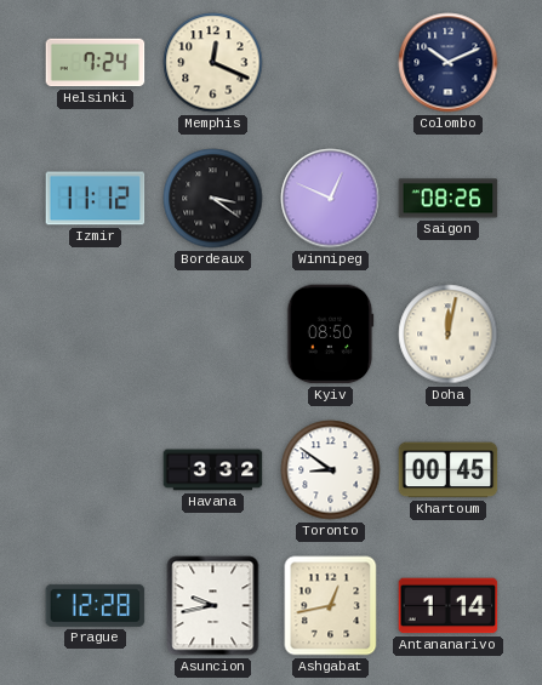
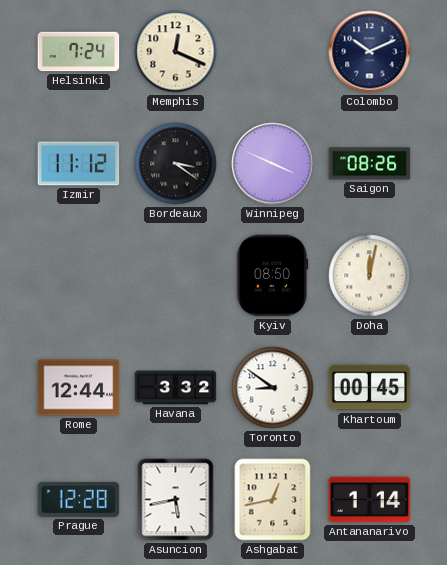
Winnipeg: 12:49 -> 3:49
Rome: none -> 12:44
Asuncion: 9:43 -> 5:43
